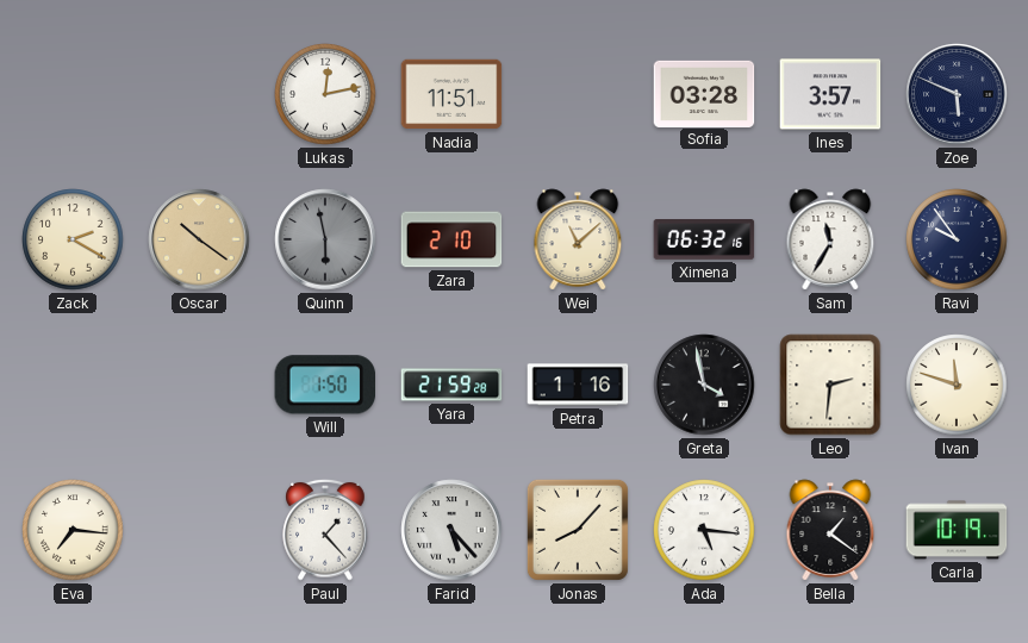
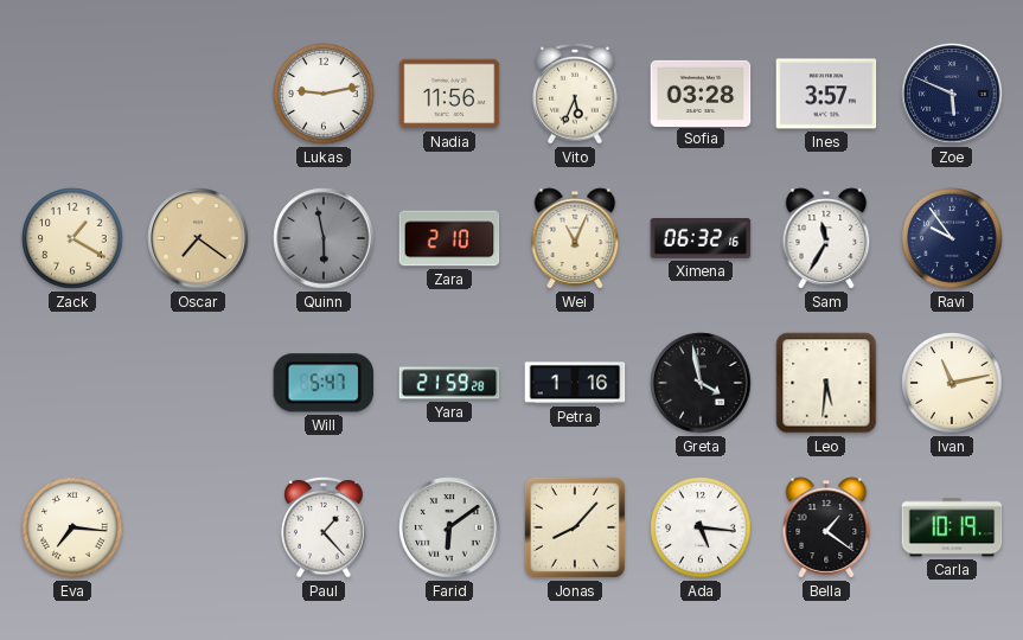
Lukas: 12:13 -> 9:13
Nadia: 11:51 -> 11:56
Vito: none -> 5:34
Zack: 2:20 -> 1:20
Oscar: 10:21 -> 7:21
Wei: 11:08 -> 11:04
Will: 1:50 -> 5:47
Leo: 2:31 -> 5:31
Ivan: 11:48 -> 11:13
Farid: 5:23 -> 6:09
